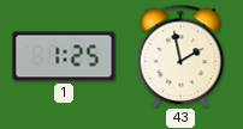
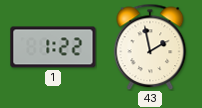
1: 1:25 -> 1:22
